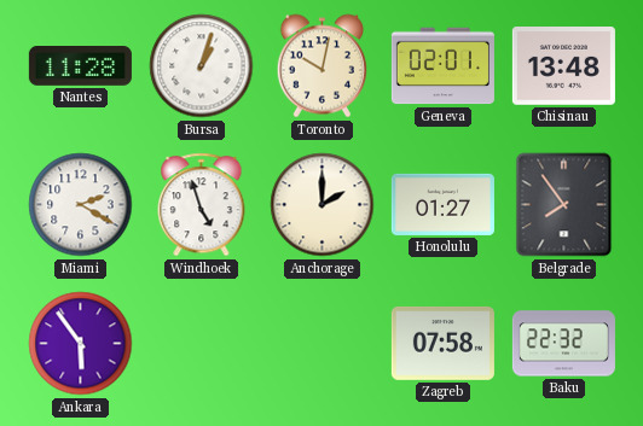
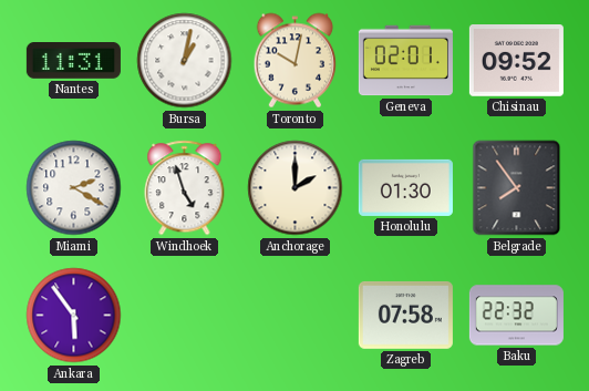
Nantes: 11:28 -> 11:31
Bursa: 1:03 -> 1:02
Chisinau: 13:48 -> 09:52
Honolulu: 01:27 -> 01:30
